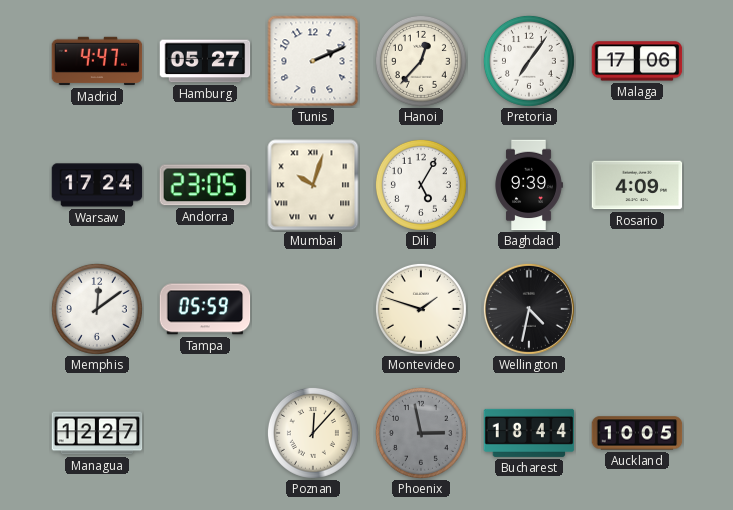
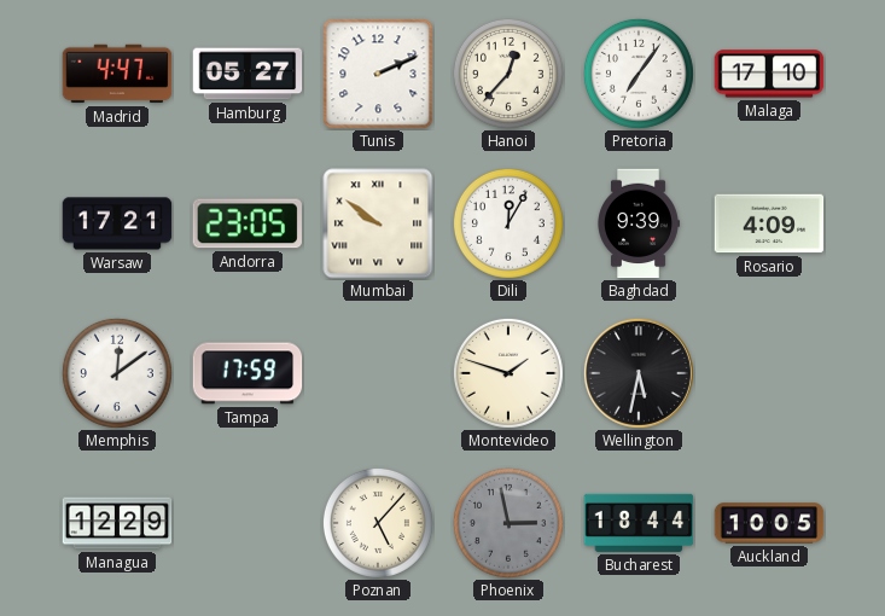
Malaga: 17:06 -> 17:10
Warsaw: 17:24 -> 17:21
Mumbai: 10:03 -> 9:51
Dili: 5:05 -> 12:05
Tampa: 05:59 -> 17:59
Wellington: 4:32 -> 5:32
Managua: 12:27 -> 12:29
Poznan: 12:07 -> 5:07
